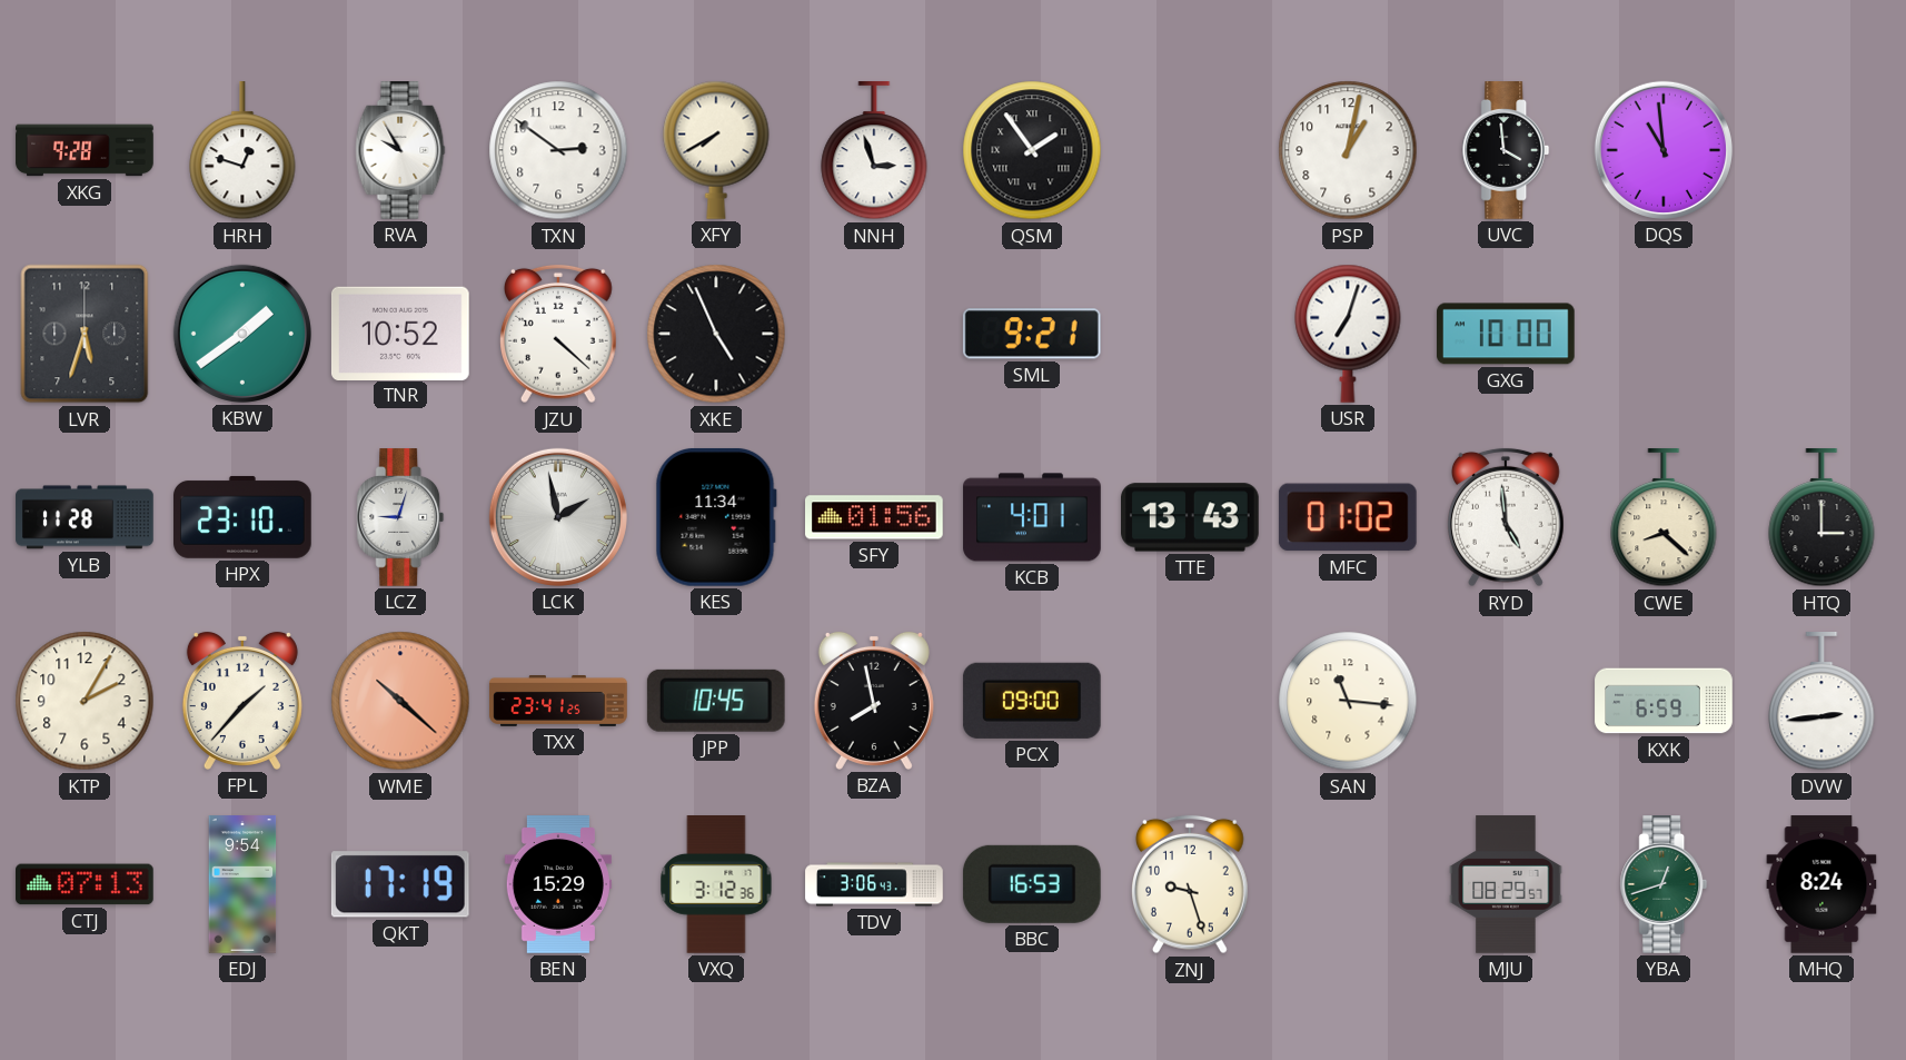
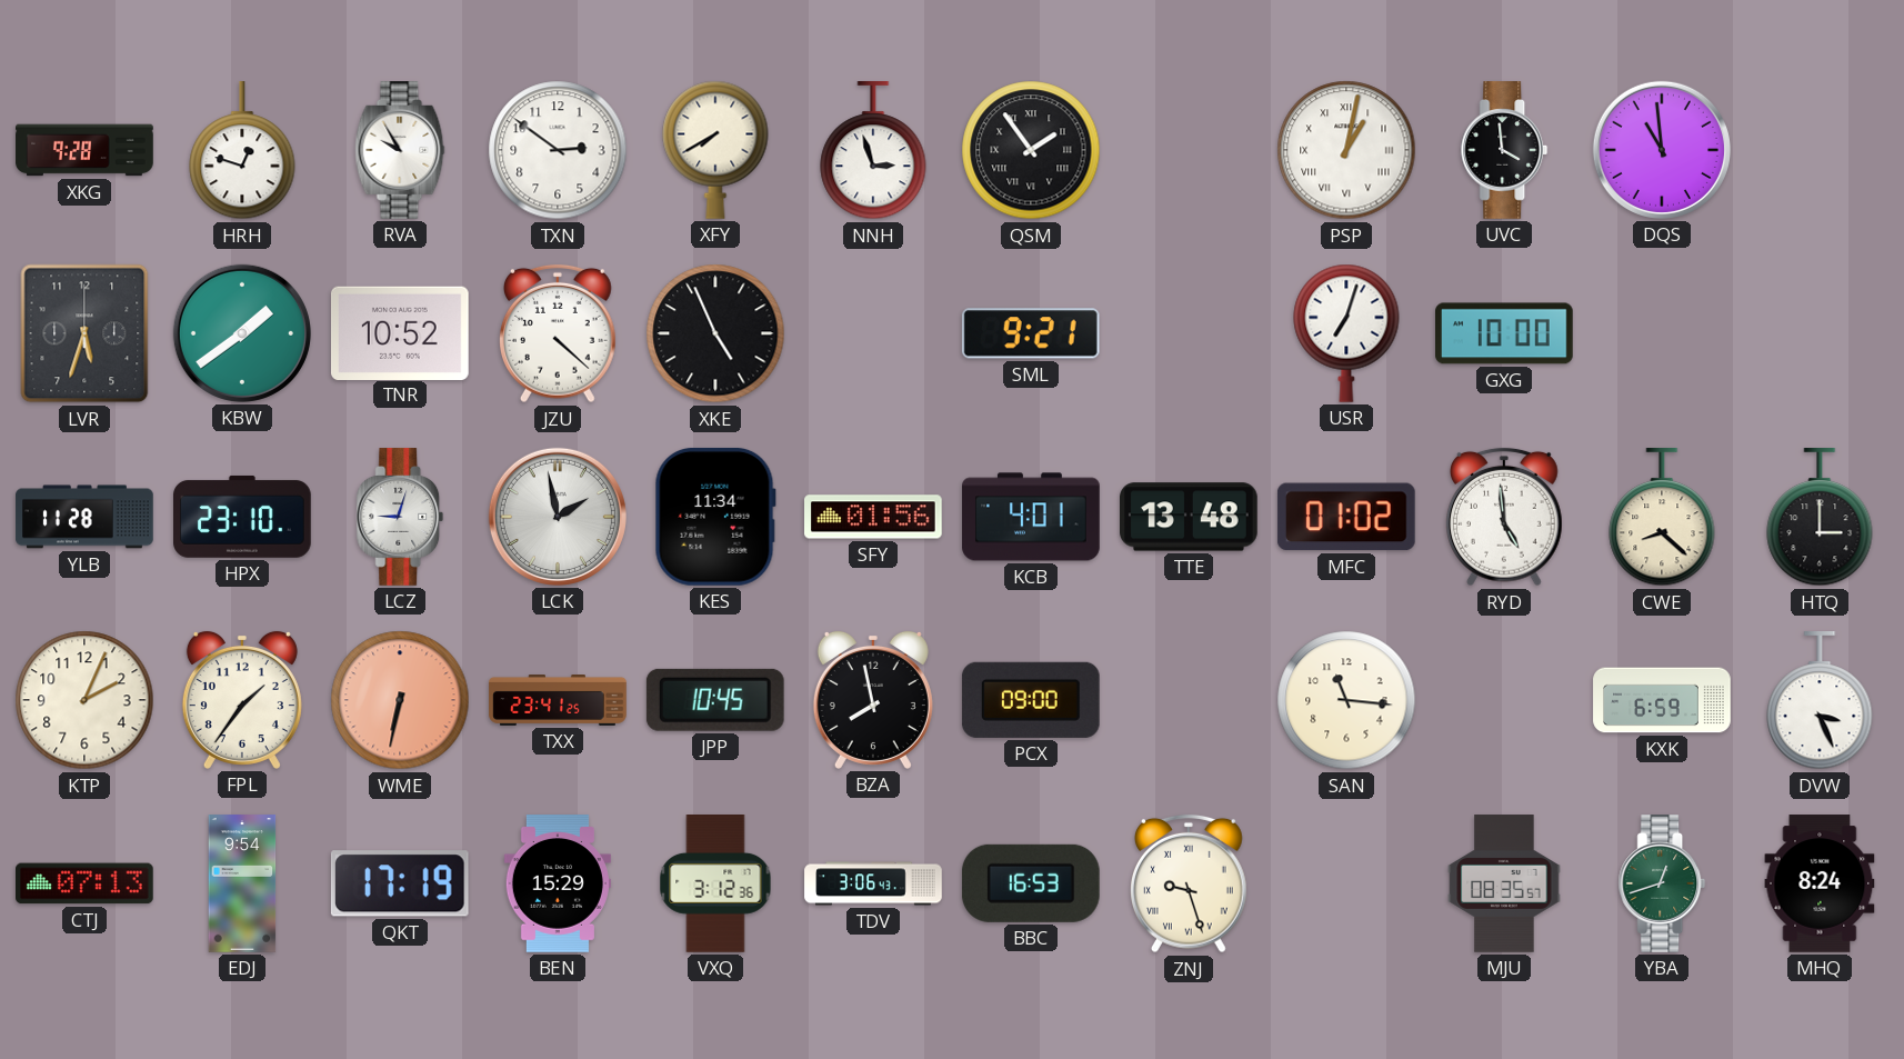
PSP numerals: Arabic -> Roman
TTE: 13:43 -> 13:48
KTP: 2:05 -> 2:04
FPL: 1:37 -> 1:36
WME: 10:22 -> 6:32
DVW: 2:44 -> 3:26
ZNJ numerals: Arabic -> Roman
MJU: 08:29 -> 08:35
